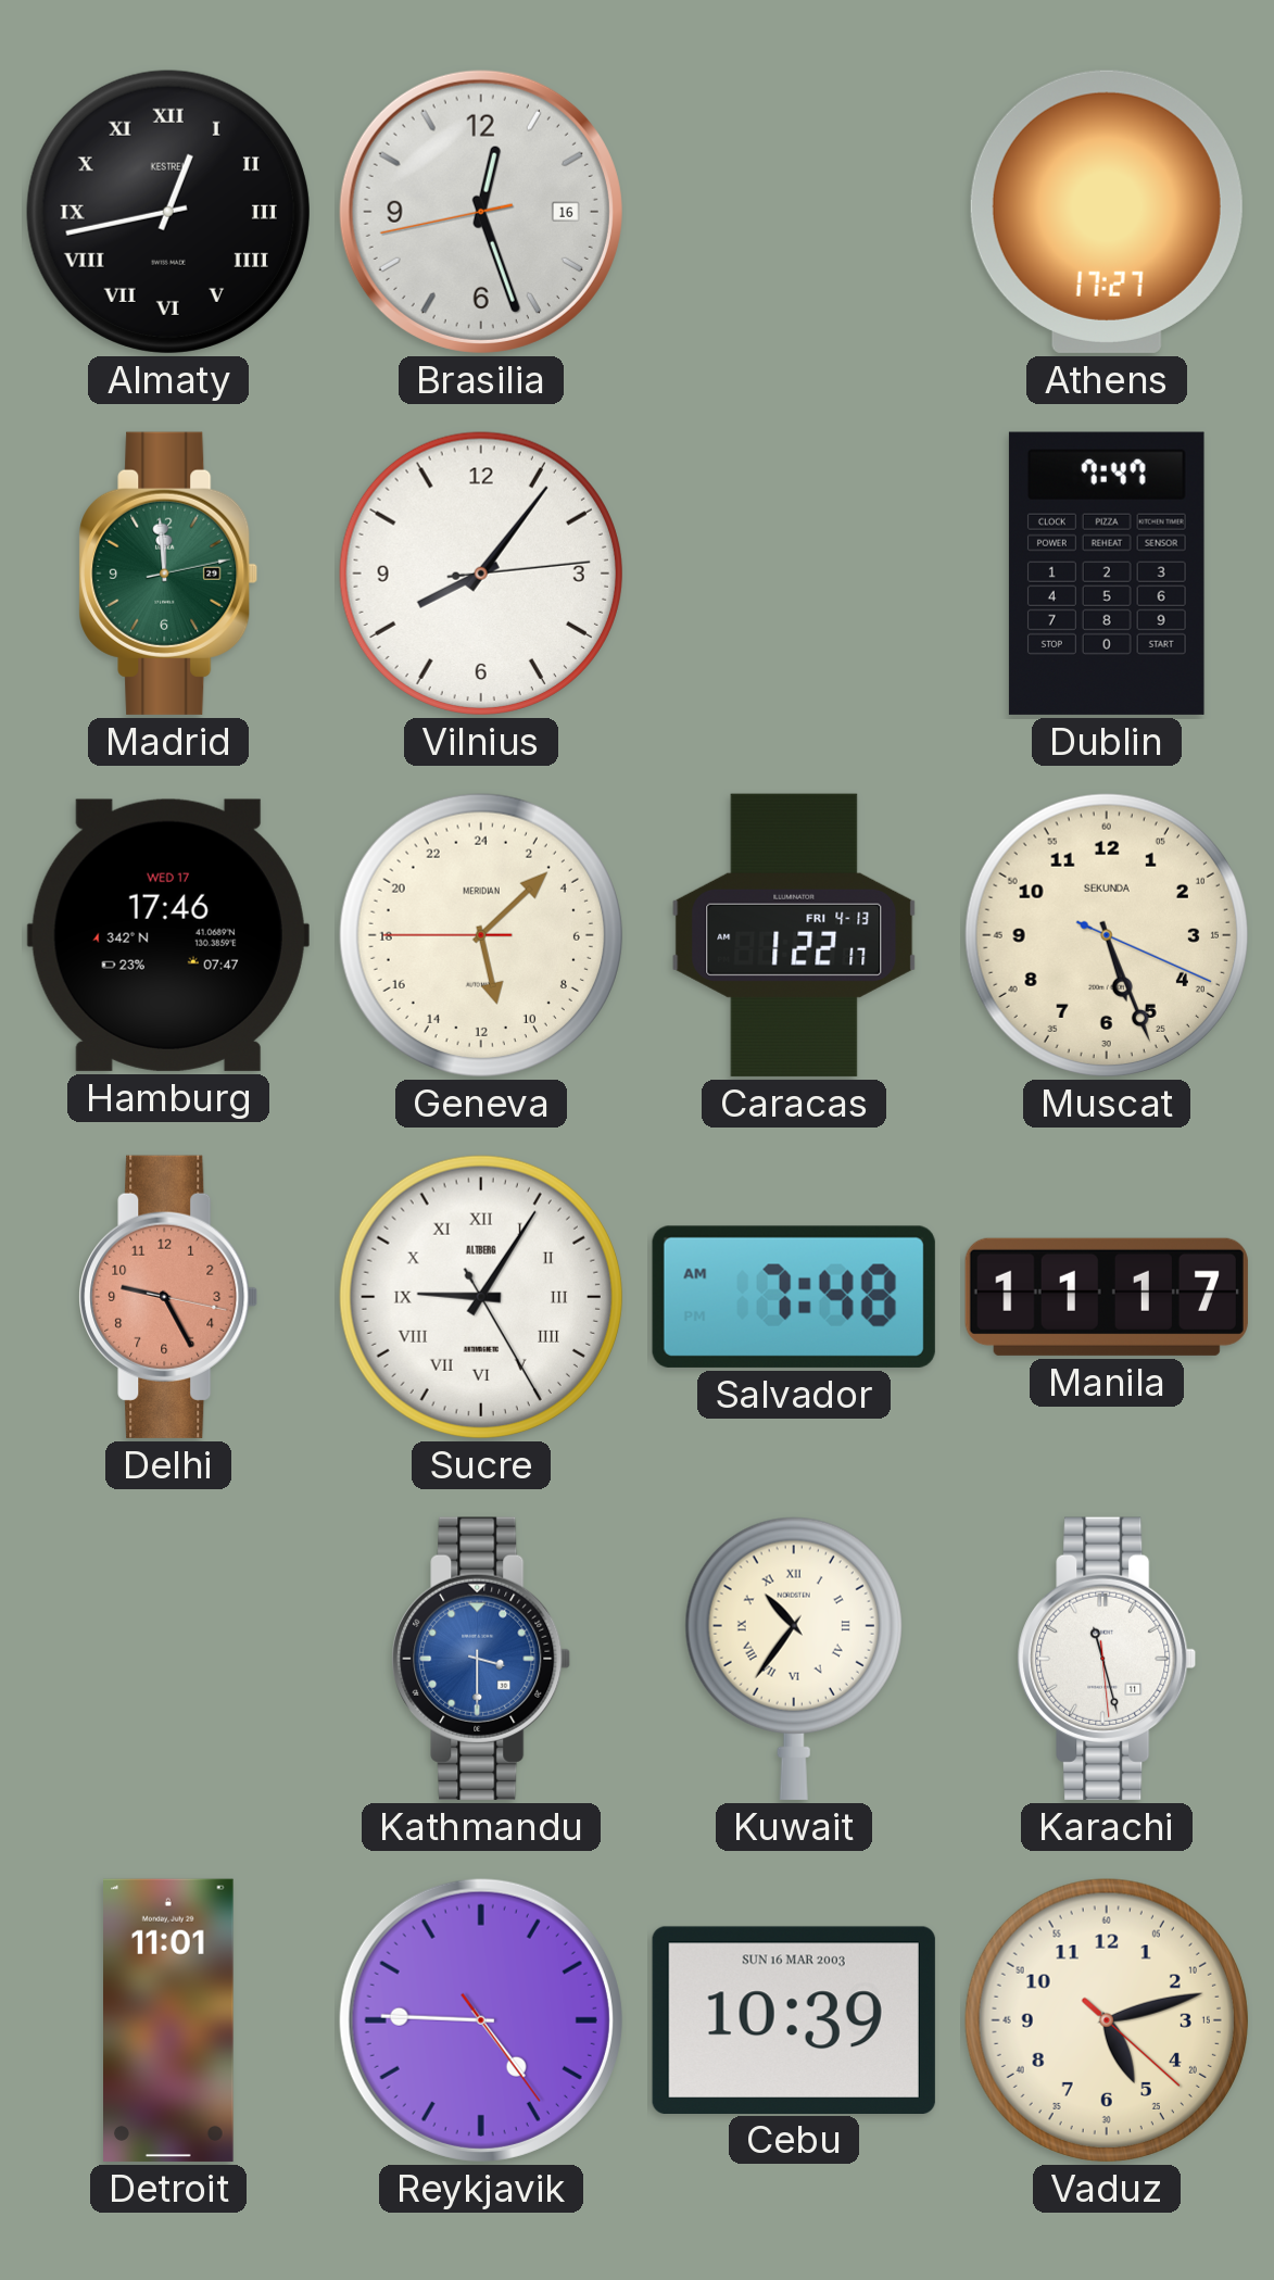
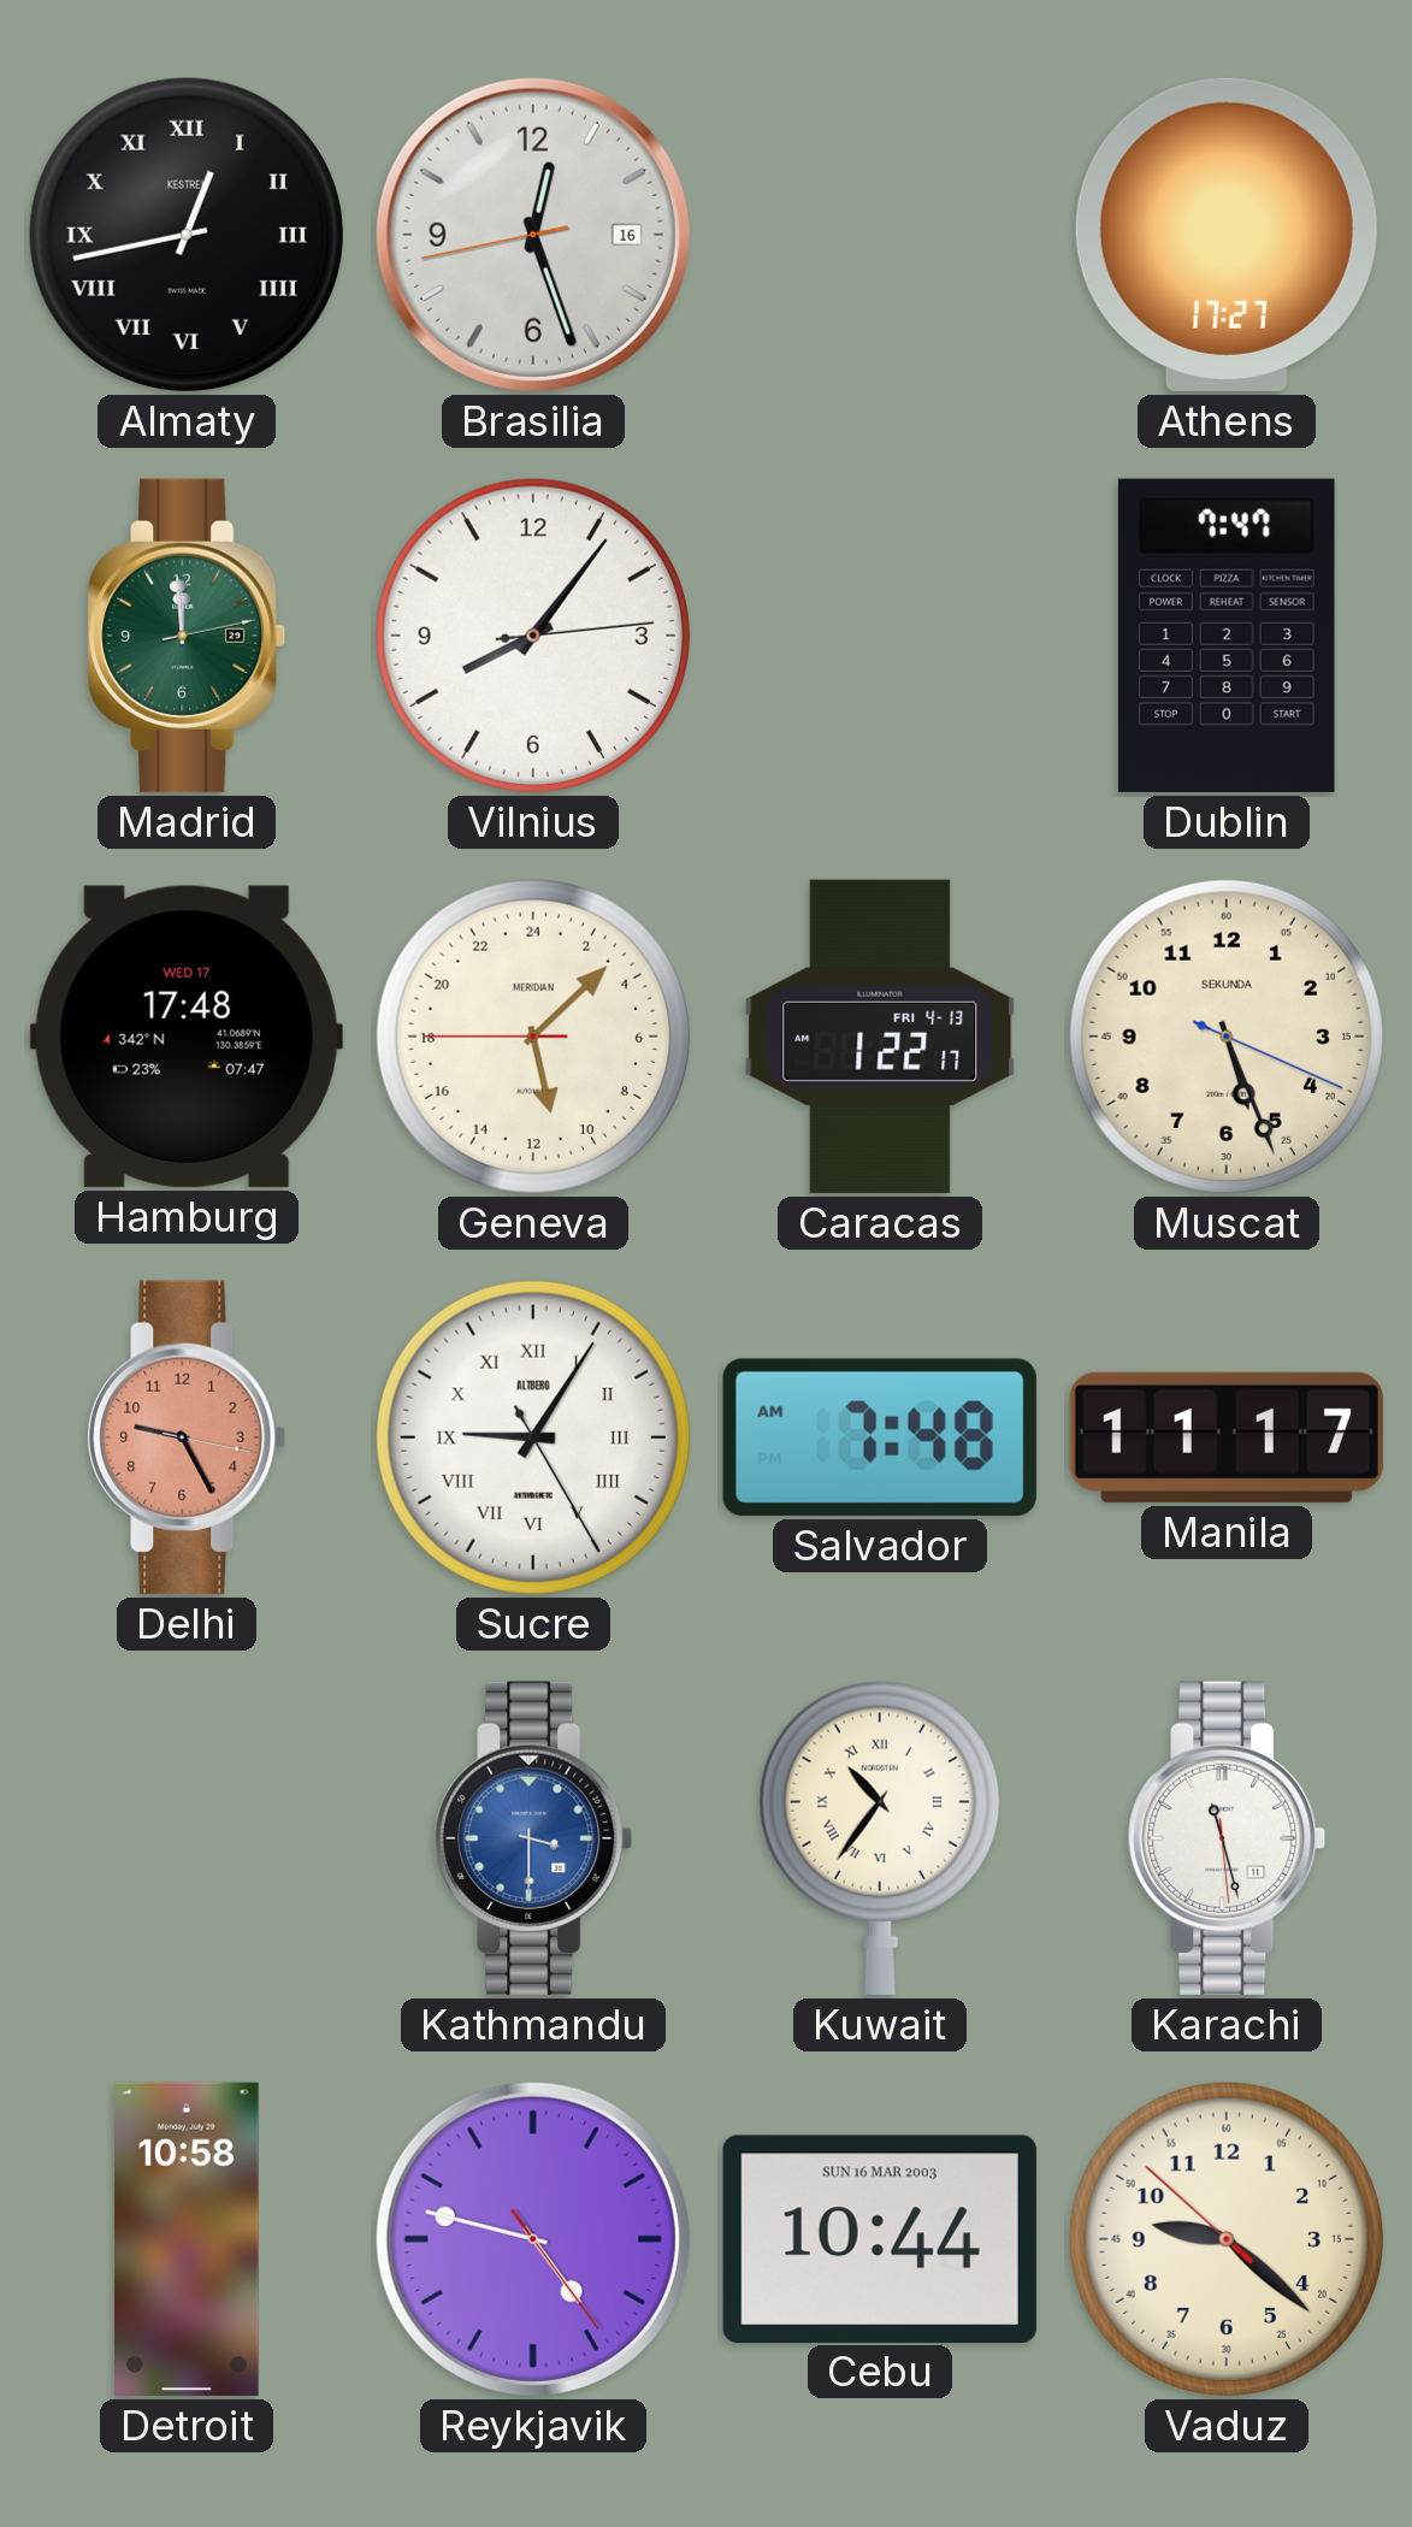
Hamburg: 17:46 -> 17:48
Detroit: 11:01 -> 10:58
Reykjavik: 4:45 -> 4:47
Cebu: 10:39 -> 10:44
Vaduz: 5:12 -> 9:21
